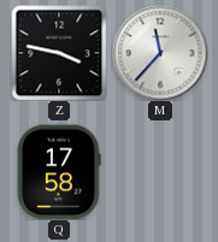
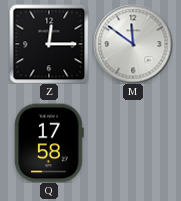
Z: 3:47 -> 12:15
M: 11:37 -> 11:51
